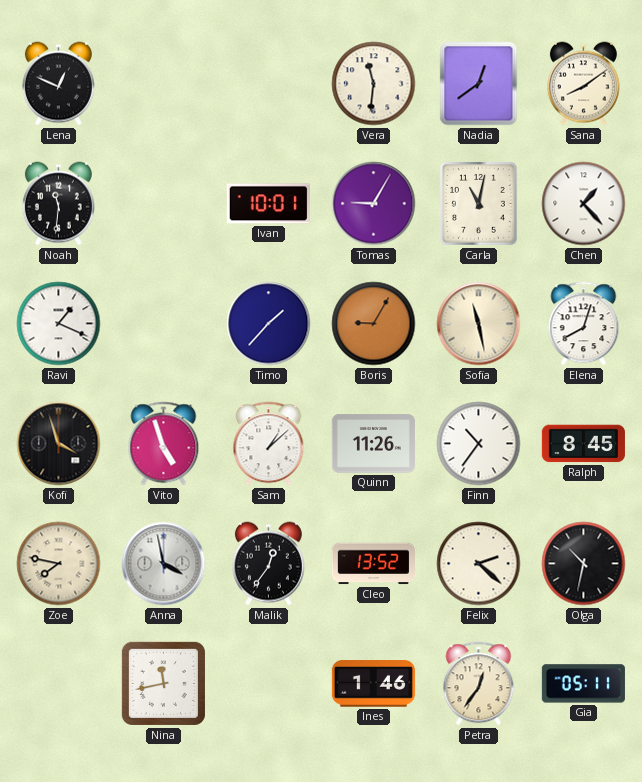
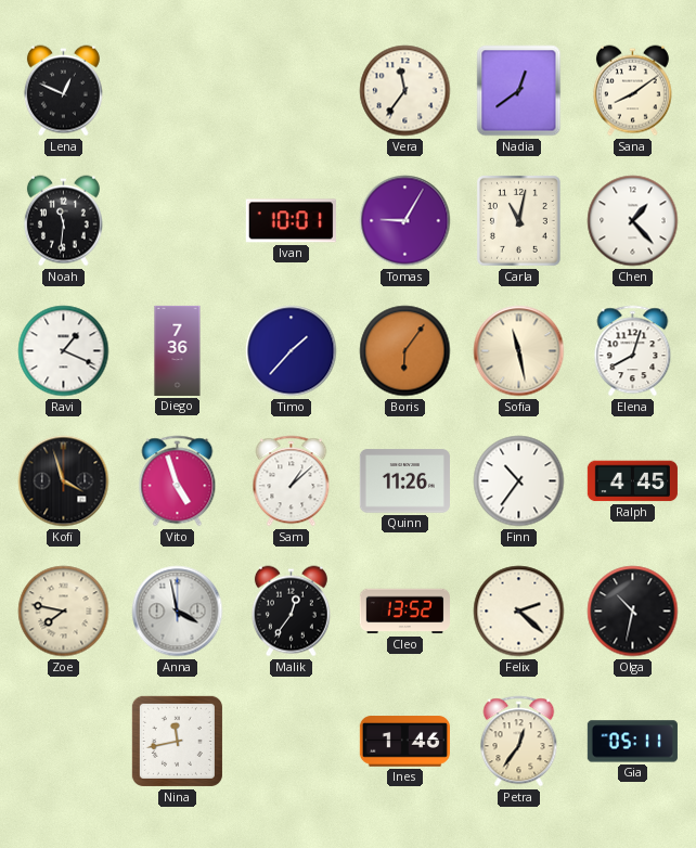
Vera: 11:31 -> 11:36
Diego: none -> 7:36
Boris: 9:05 -> 6:06
Ralph: 8:45 -> 4:45
